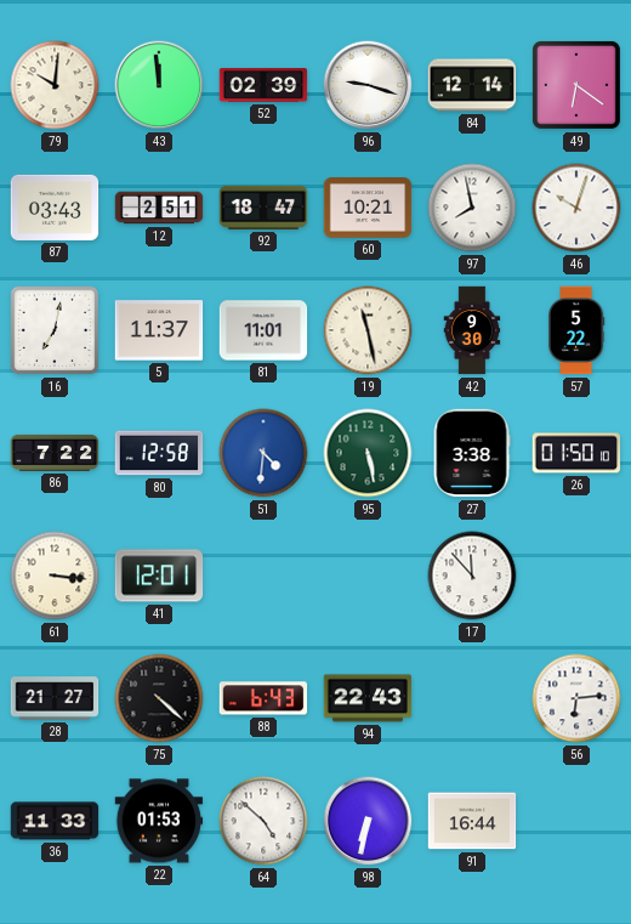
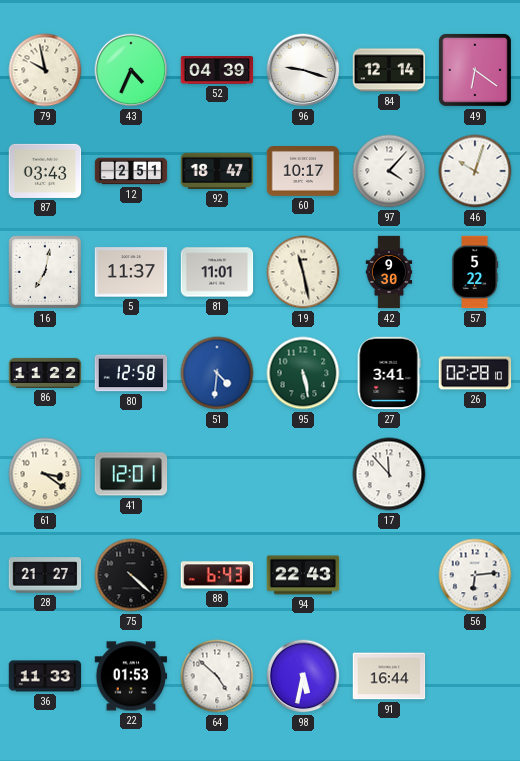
79: 10:01 -> 9:58
43: 11:59 -> 4:34
52: 02:39 -> 04:39
60: 10:21 -> 10:17
97: 7:58 -> 4:07
86: 7:22 -> 11:22
27: 3:38 -> 3:41
26: 01:50 -> 02:28
61: 3:16 -> 3:21
98: 6:32 -> 5:32
